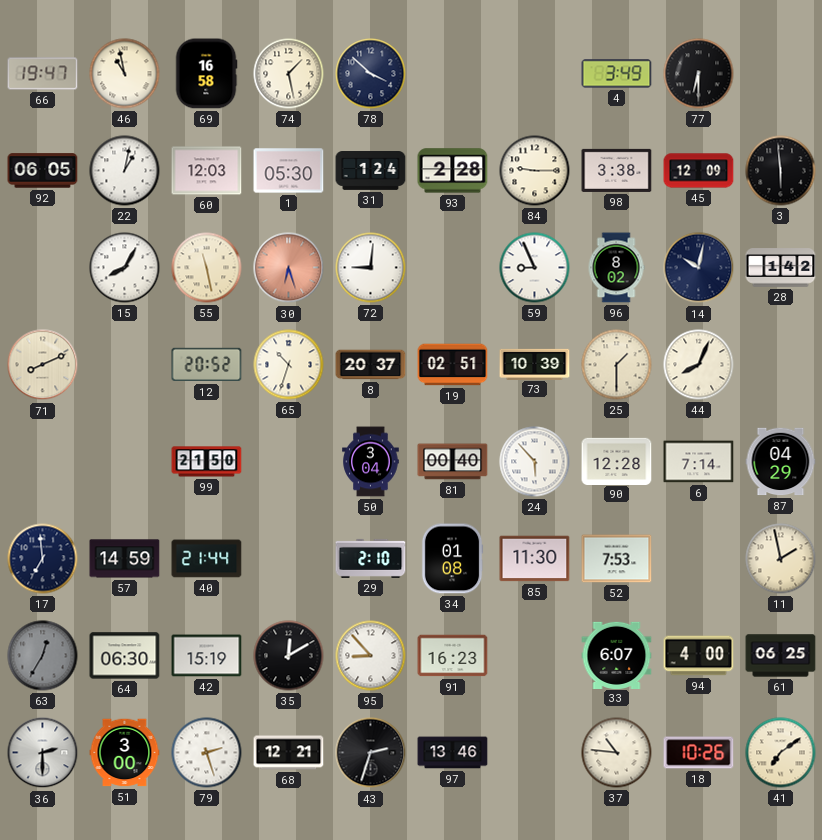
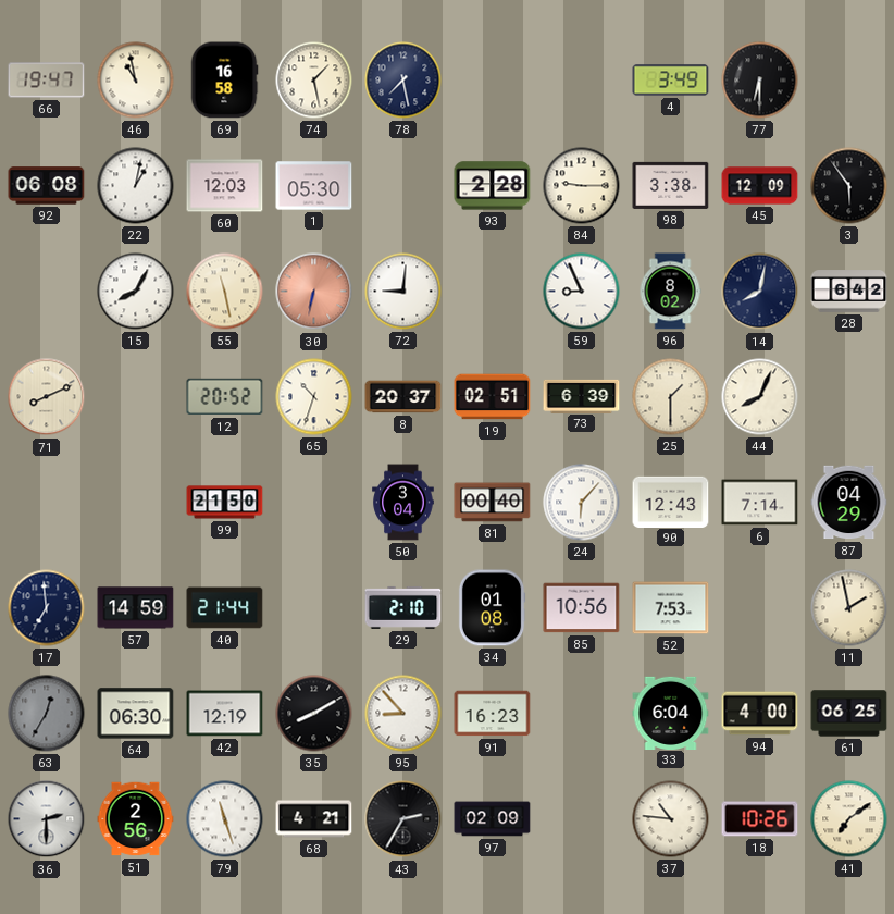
78: 3:52 -> 7:28
92: 06:05 -> 06:08
31: 1:24 -> none
3: 5:59 -> 5:54
30: 6:27 -> 6:32
14: 10:02 -> 8:02
28: 1:42 -> 6:42
73: 10:39 -> 6:39
24: 5:53 -> 6:07
90: 12:28 -> 12:43
85: 11:30 -> 10:56
42: 15:19 -> 12:19
35: 12:10 -> 8:10
33: 6:07 -> 6:04
51: 3:00 -> 2:56
79: 2:27 -> 11:27
68: 12:21 -> 4:21
43: 2:33 -> 2:35
97: 13:46 -> 02:09
